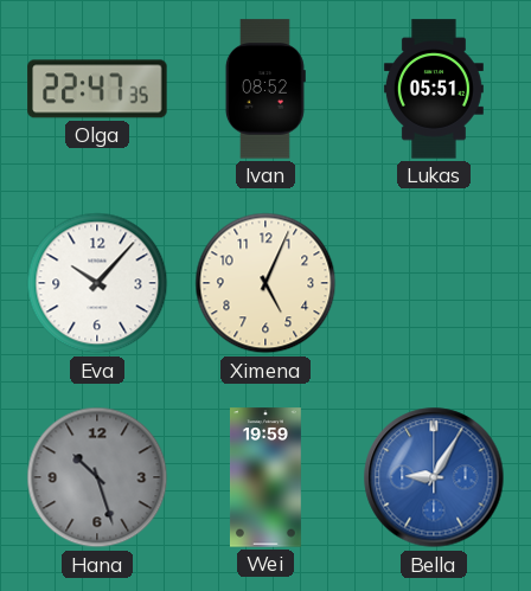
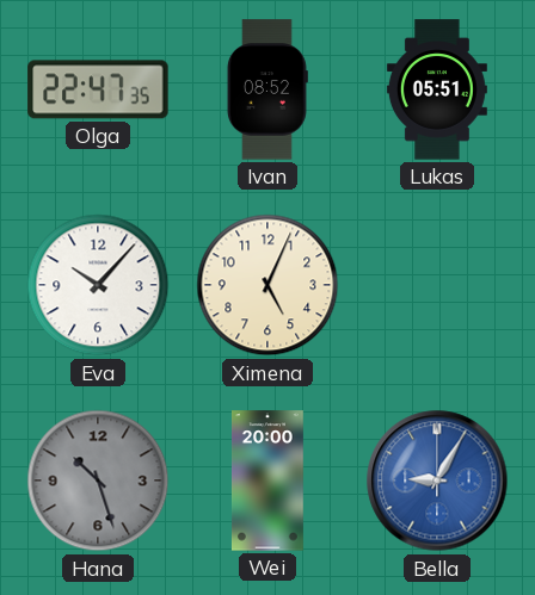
Wei: 19:59 -> 20:00
